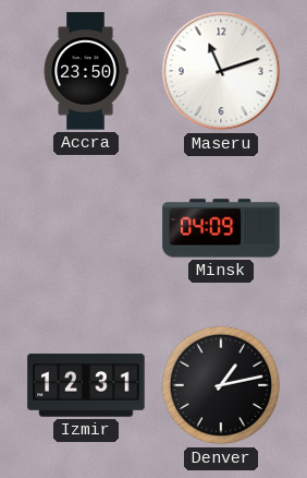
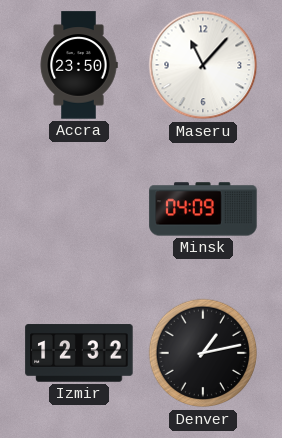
Maseru: 11:12 -> 11:07
Izmir: 12:31 -> 12:32
